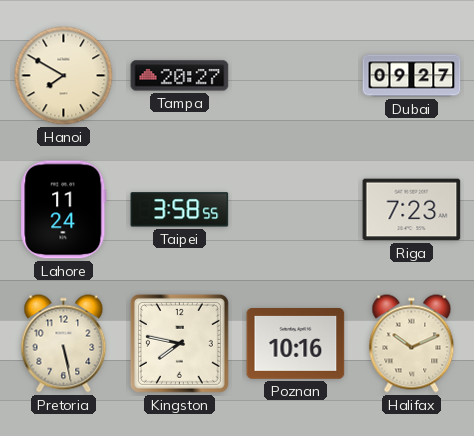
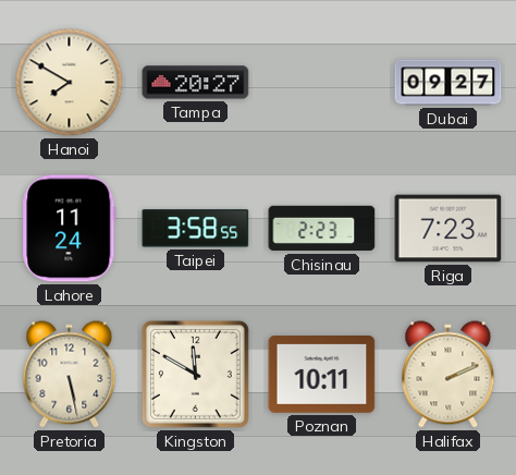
Chisinau: none -> 2:23
Kingston: 7:47 -> 11:50
Poznan: 10:16 -> 10:11
Halifax: 10:11 -> 2:11
